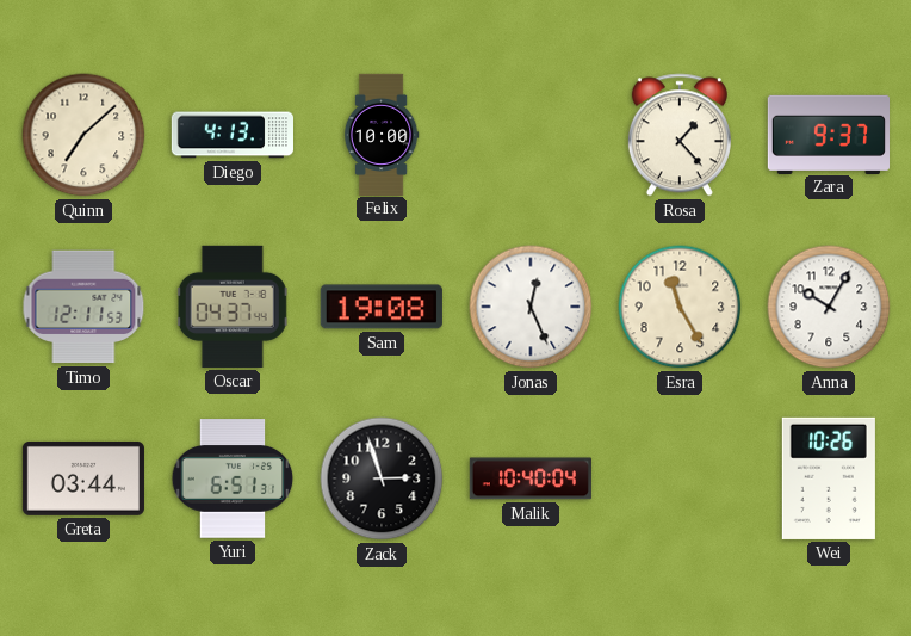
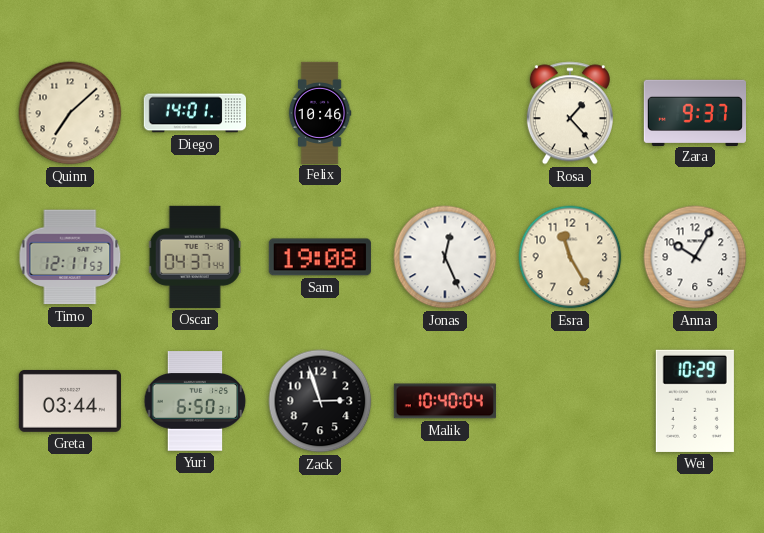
Diego: 4:13 -> 14:01
Felix: 10:00 -> 10:46
Yuri: 6:51 -> 6:50
Wei: 10:26 -> 10:29
